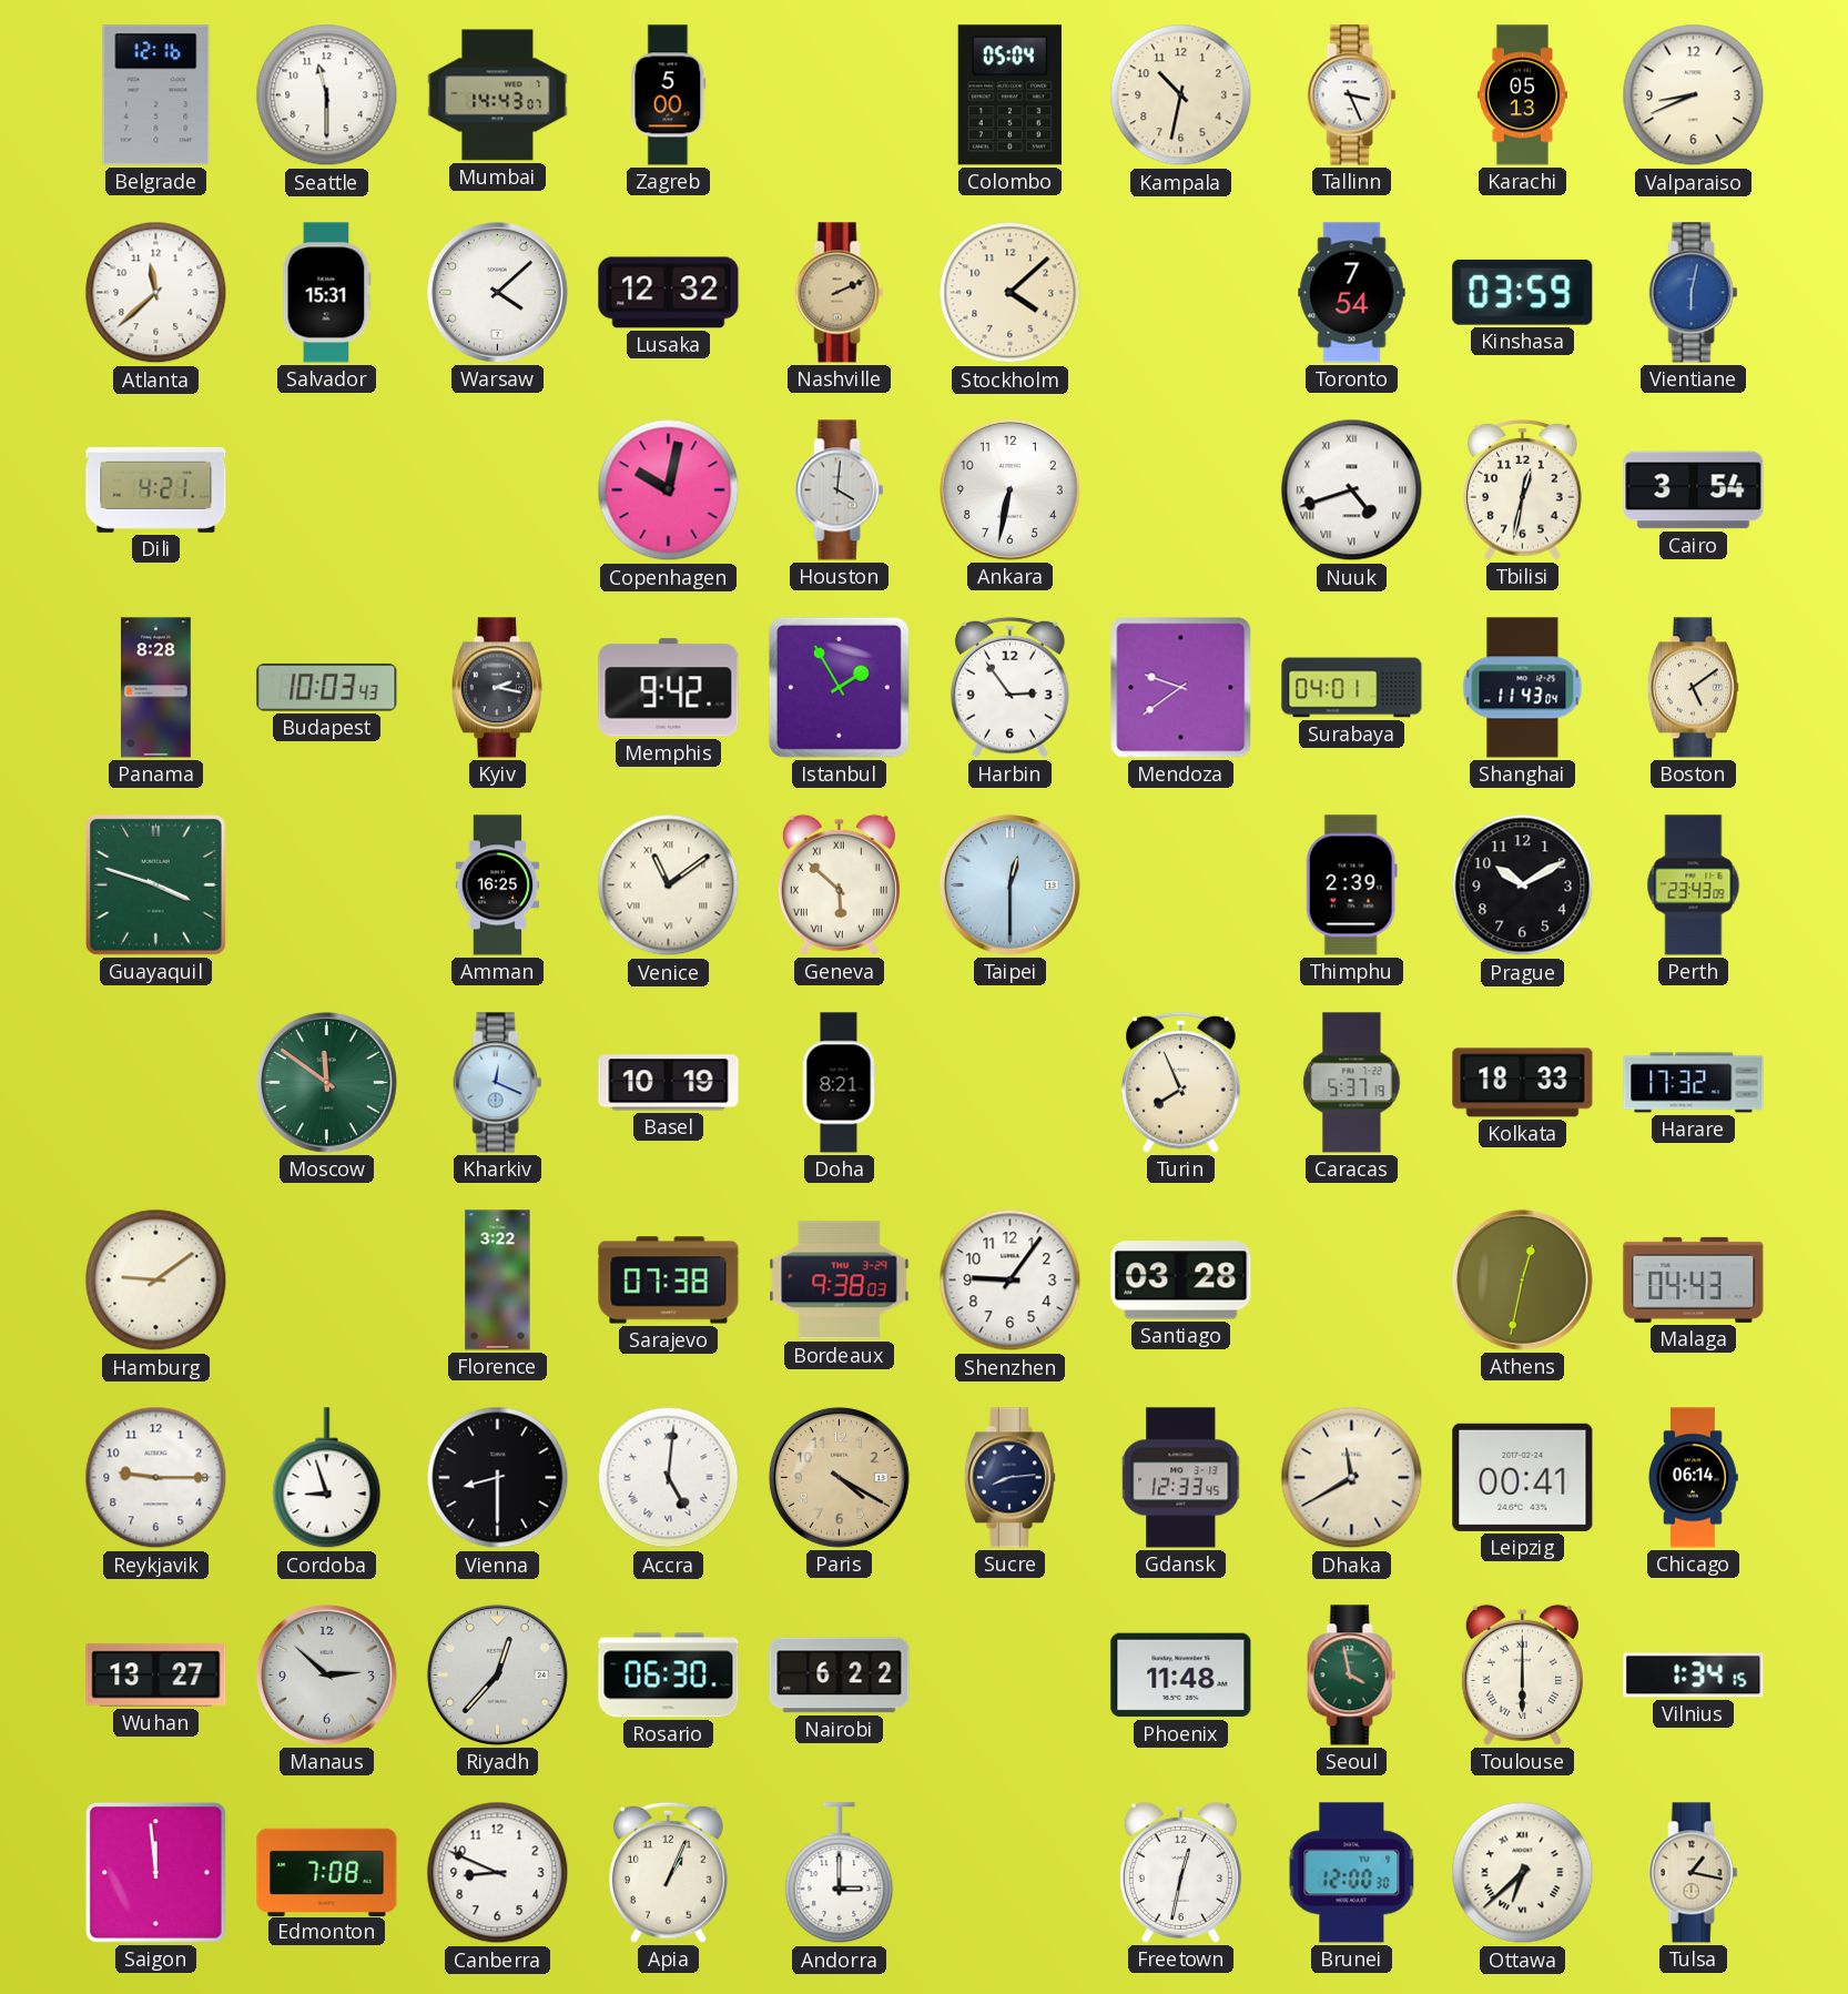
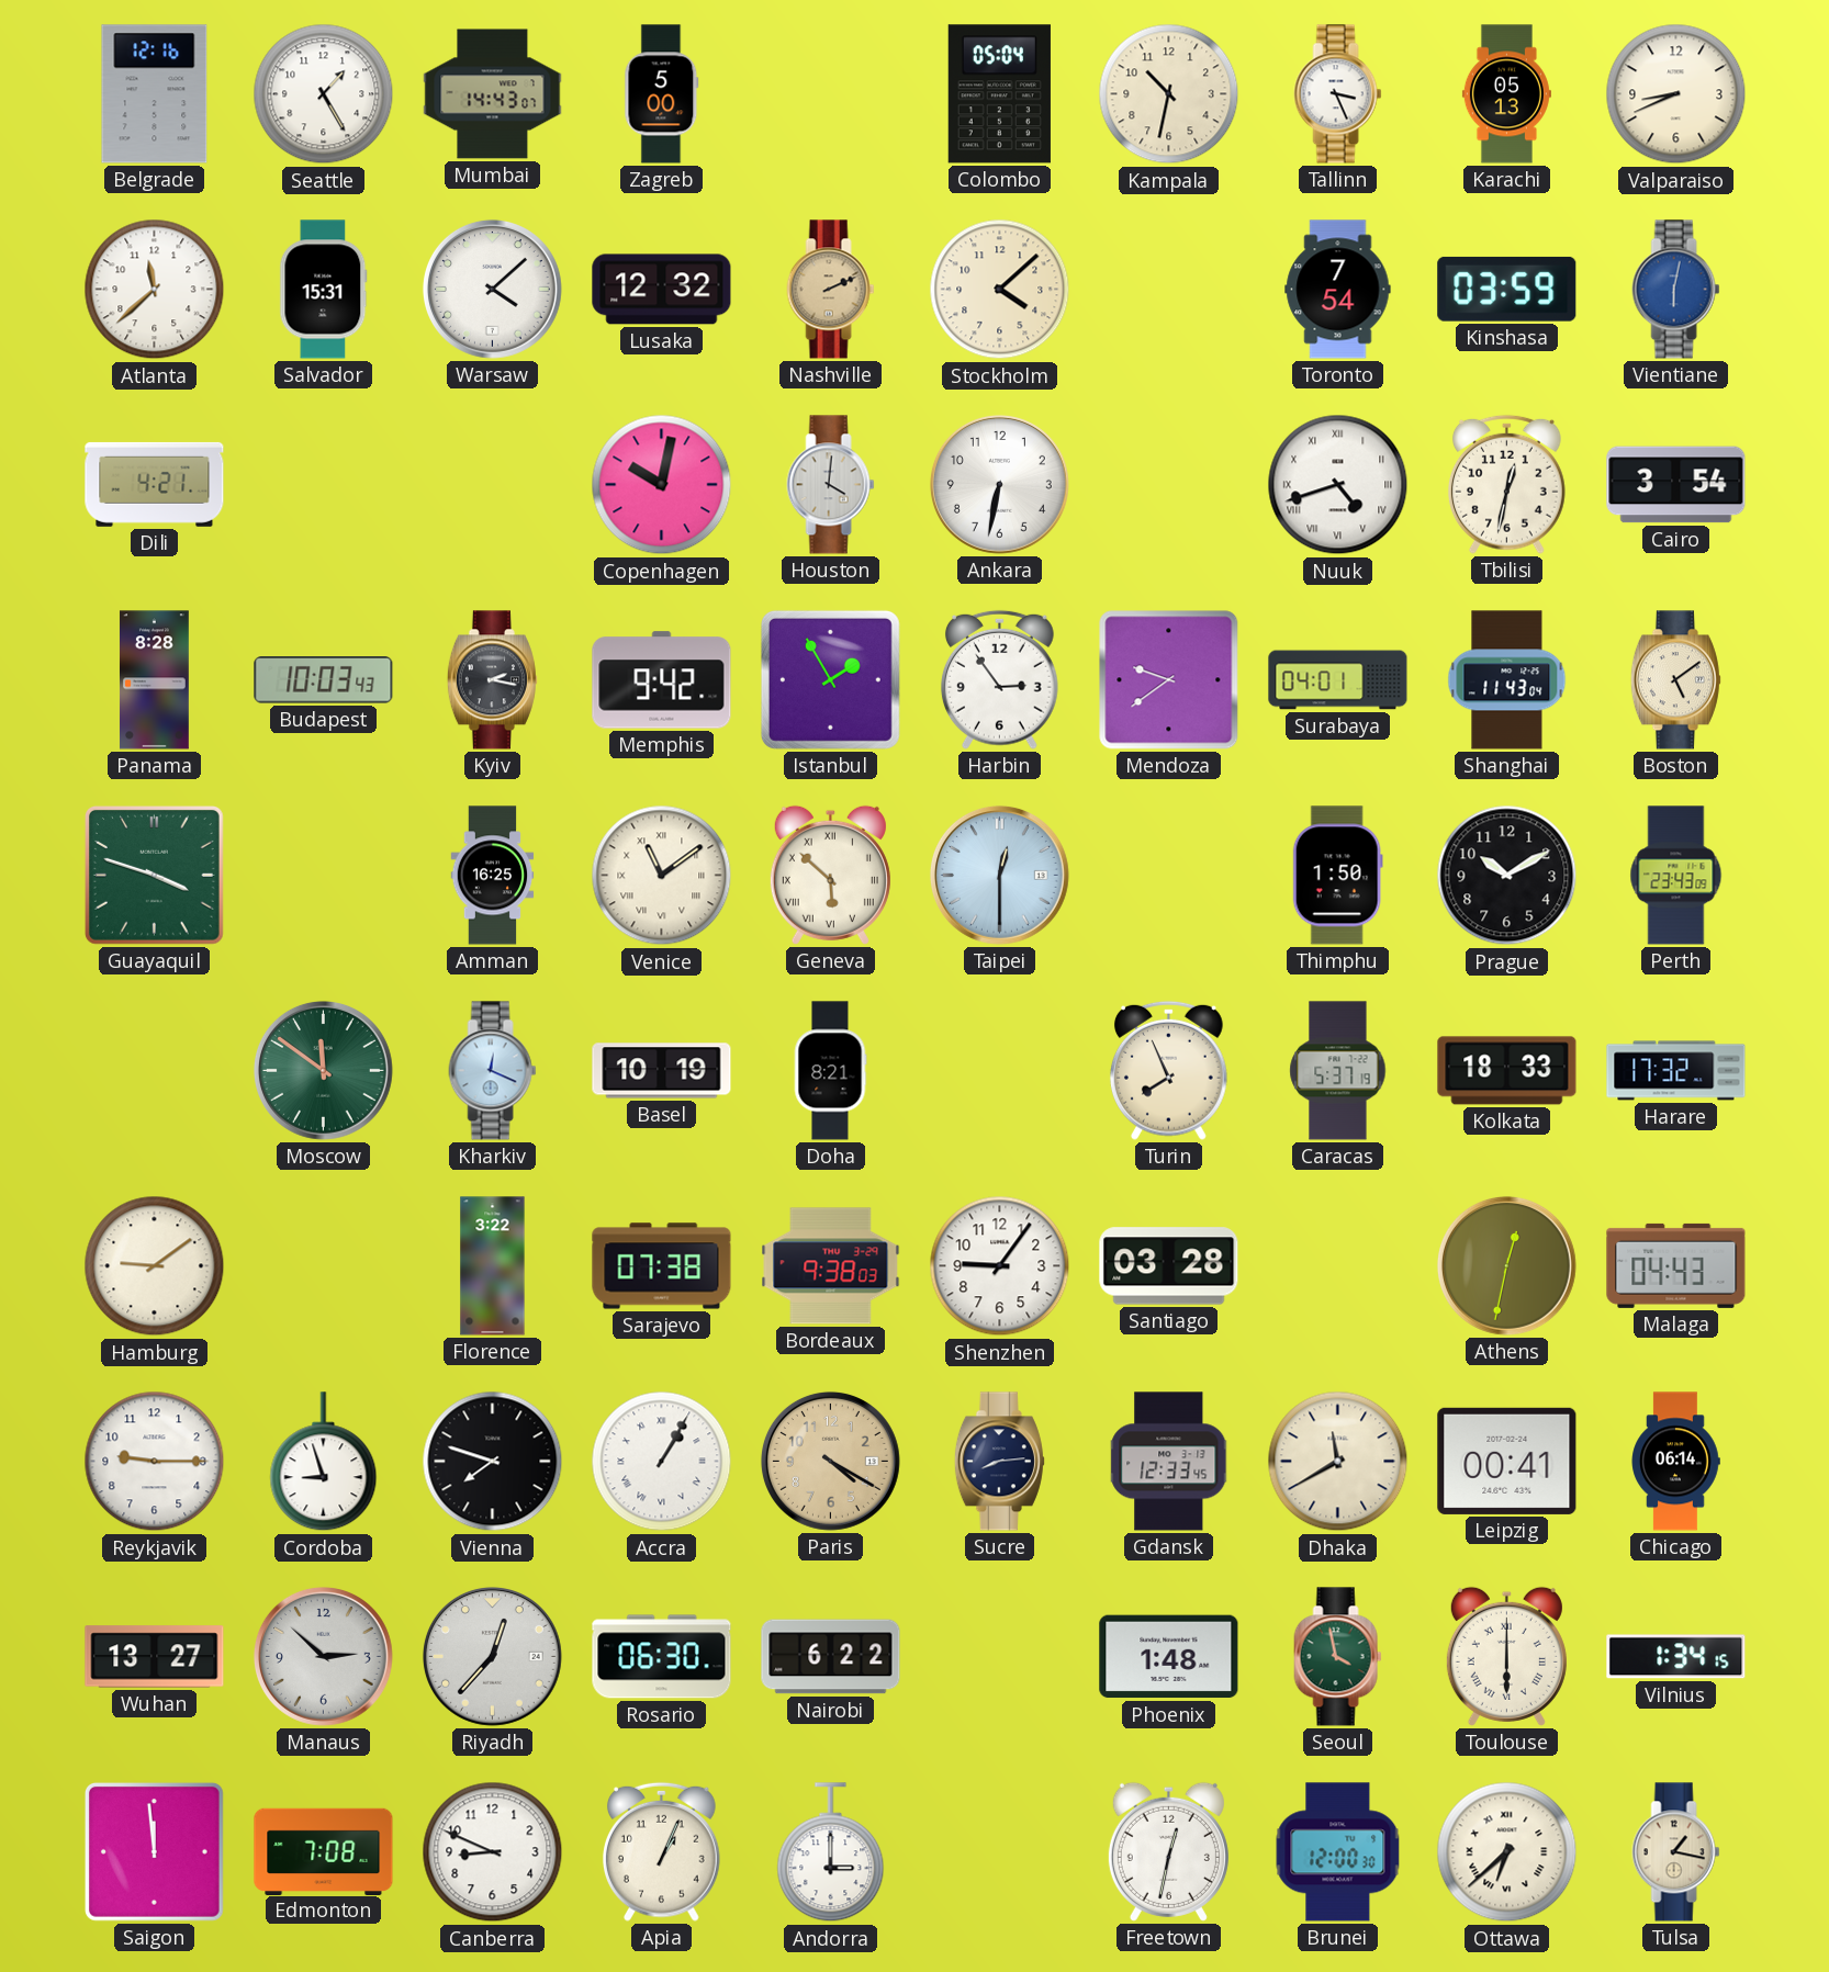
Seattle: 11:30 -> 1:25
Thimphu: 2:39 -> 1:50
Vienna: 8:30 -> 7:48
Accra: 5:01 -> 1:05
Phoenix: 11:48 -> 1:48
